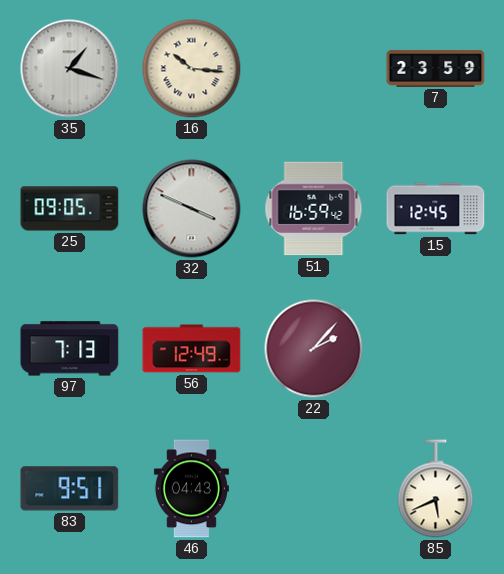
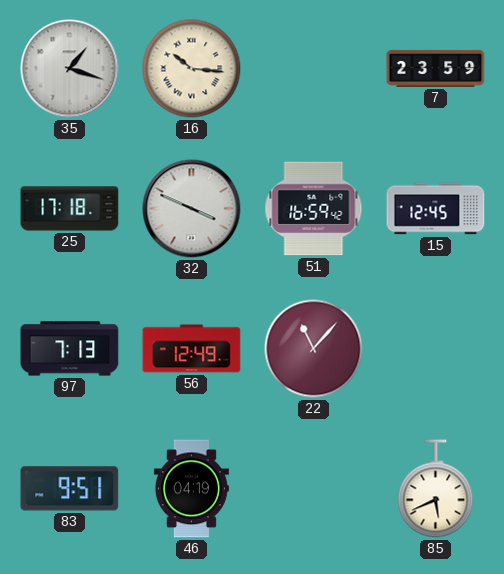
25: 09:05 -> 17:18
22: 2:07 -> 11:07
46: 04:43 -> 04:19
